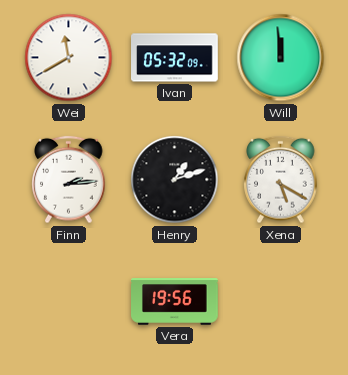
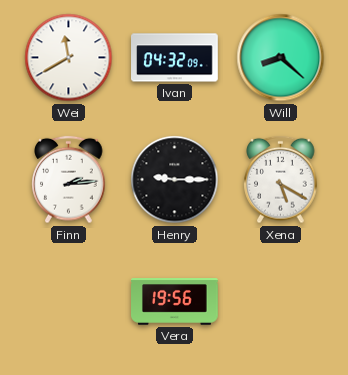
Ivan: 05:32 -> 04:32
Will: 11:59 -> 8:22
Henry: 1:12 -> 9:15
